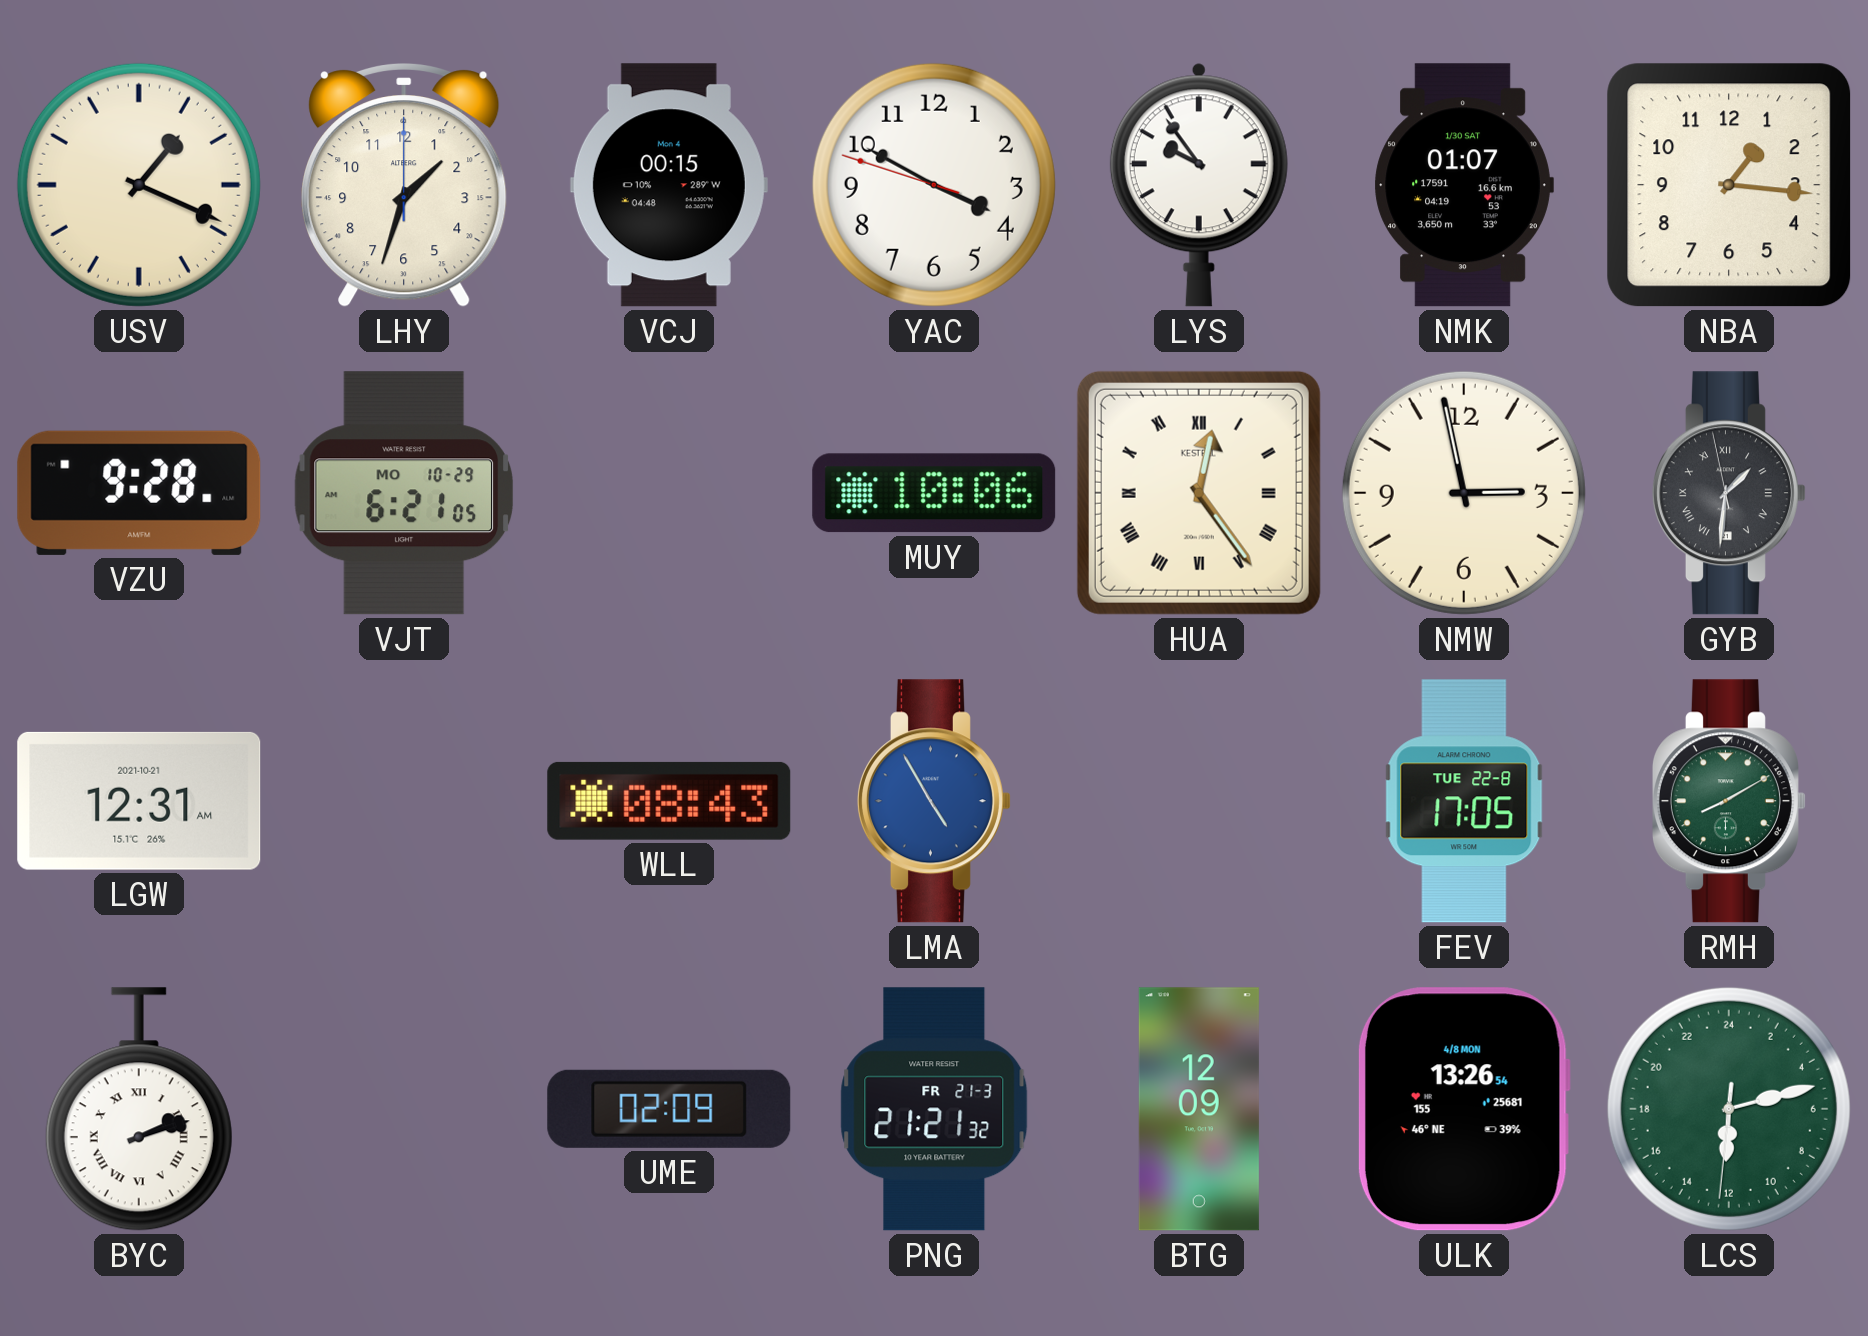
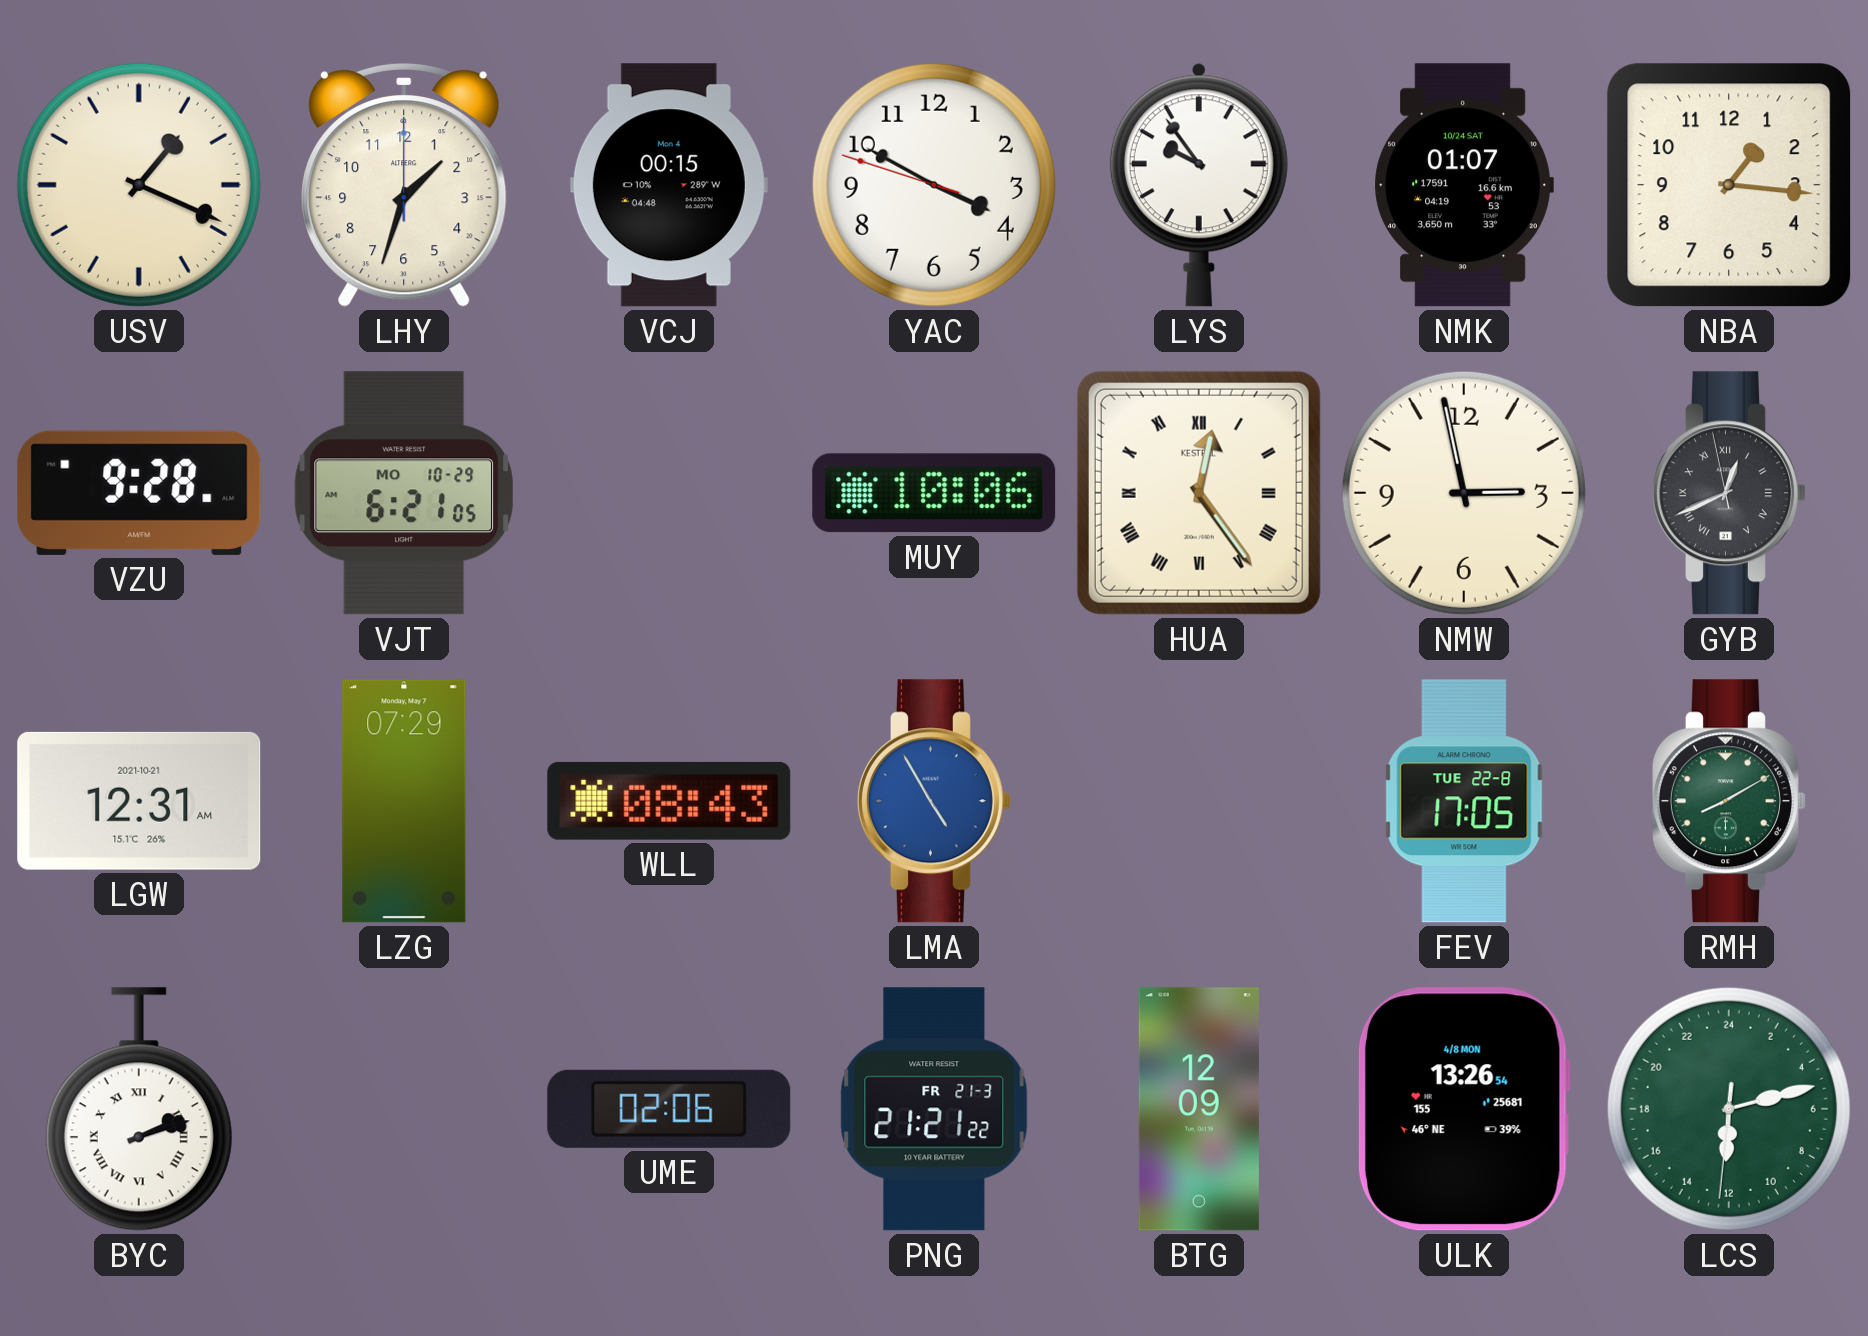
NMK date: 1/30 SAT -> 10/24 SAT
GYB: 1:30 -> 12:40
LZG: none -> 07:29
UME: 02:09 -> 02:06
PNG: 21:21:32 -> 21:21:22
